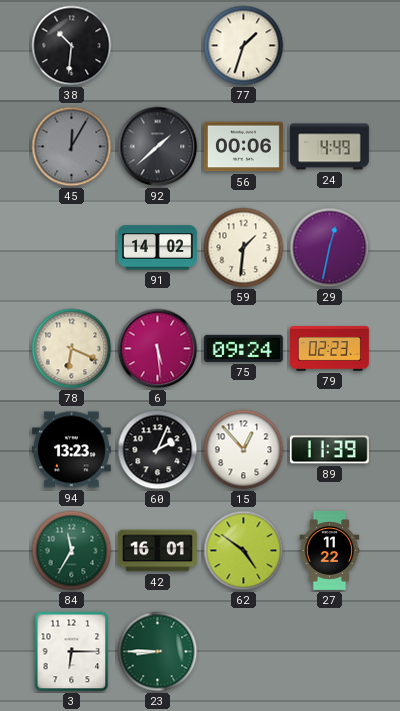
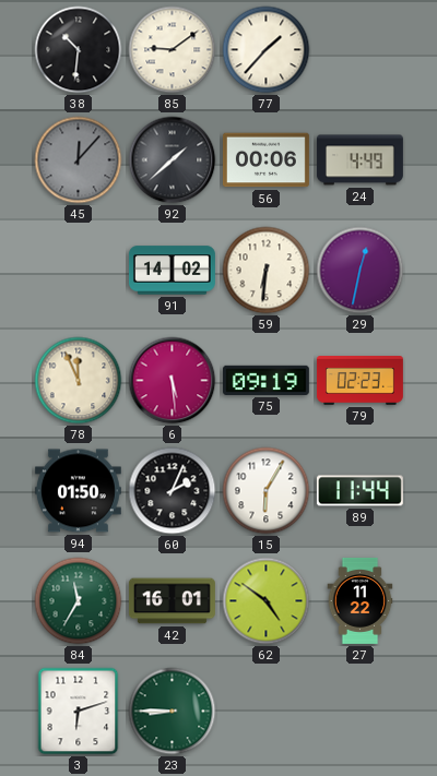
85: none -> 9:09
77: 1:33 -> 1:37
45: 12:05 -> 12:07
59: 1:31 -> 6:31
78: 6:19 -> 11:56
75: 09:24 -> 09:19
94: 13:23 -> 01:50
15: 12:53 -> 6:05
89: 11:39 -> 11:44
3: 6:15 -> 6:12
